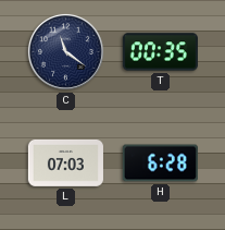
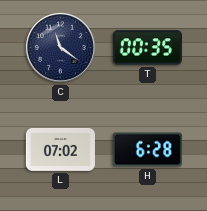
L: 07:03 -> 07:02
